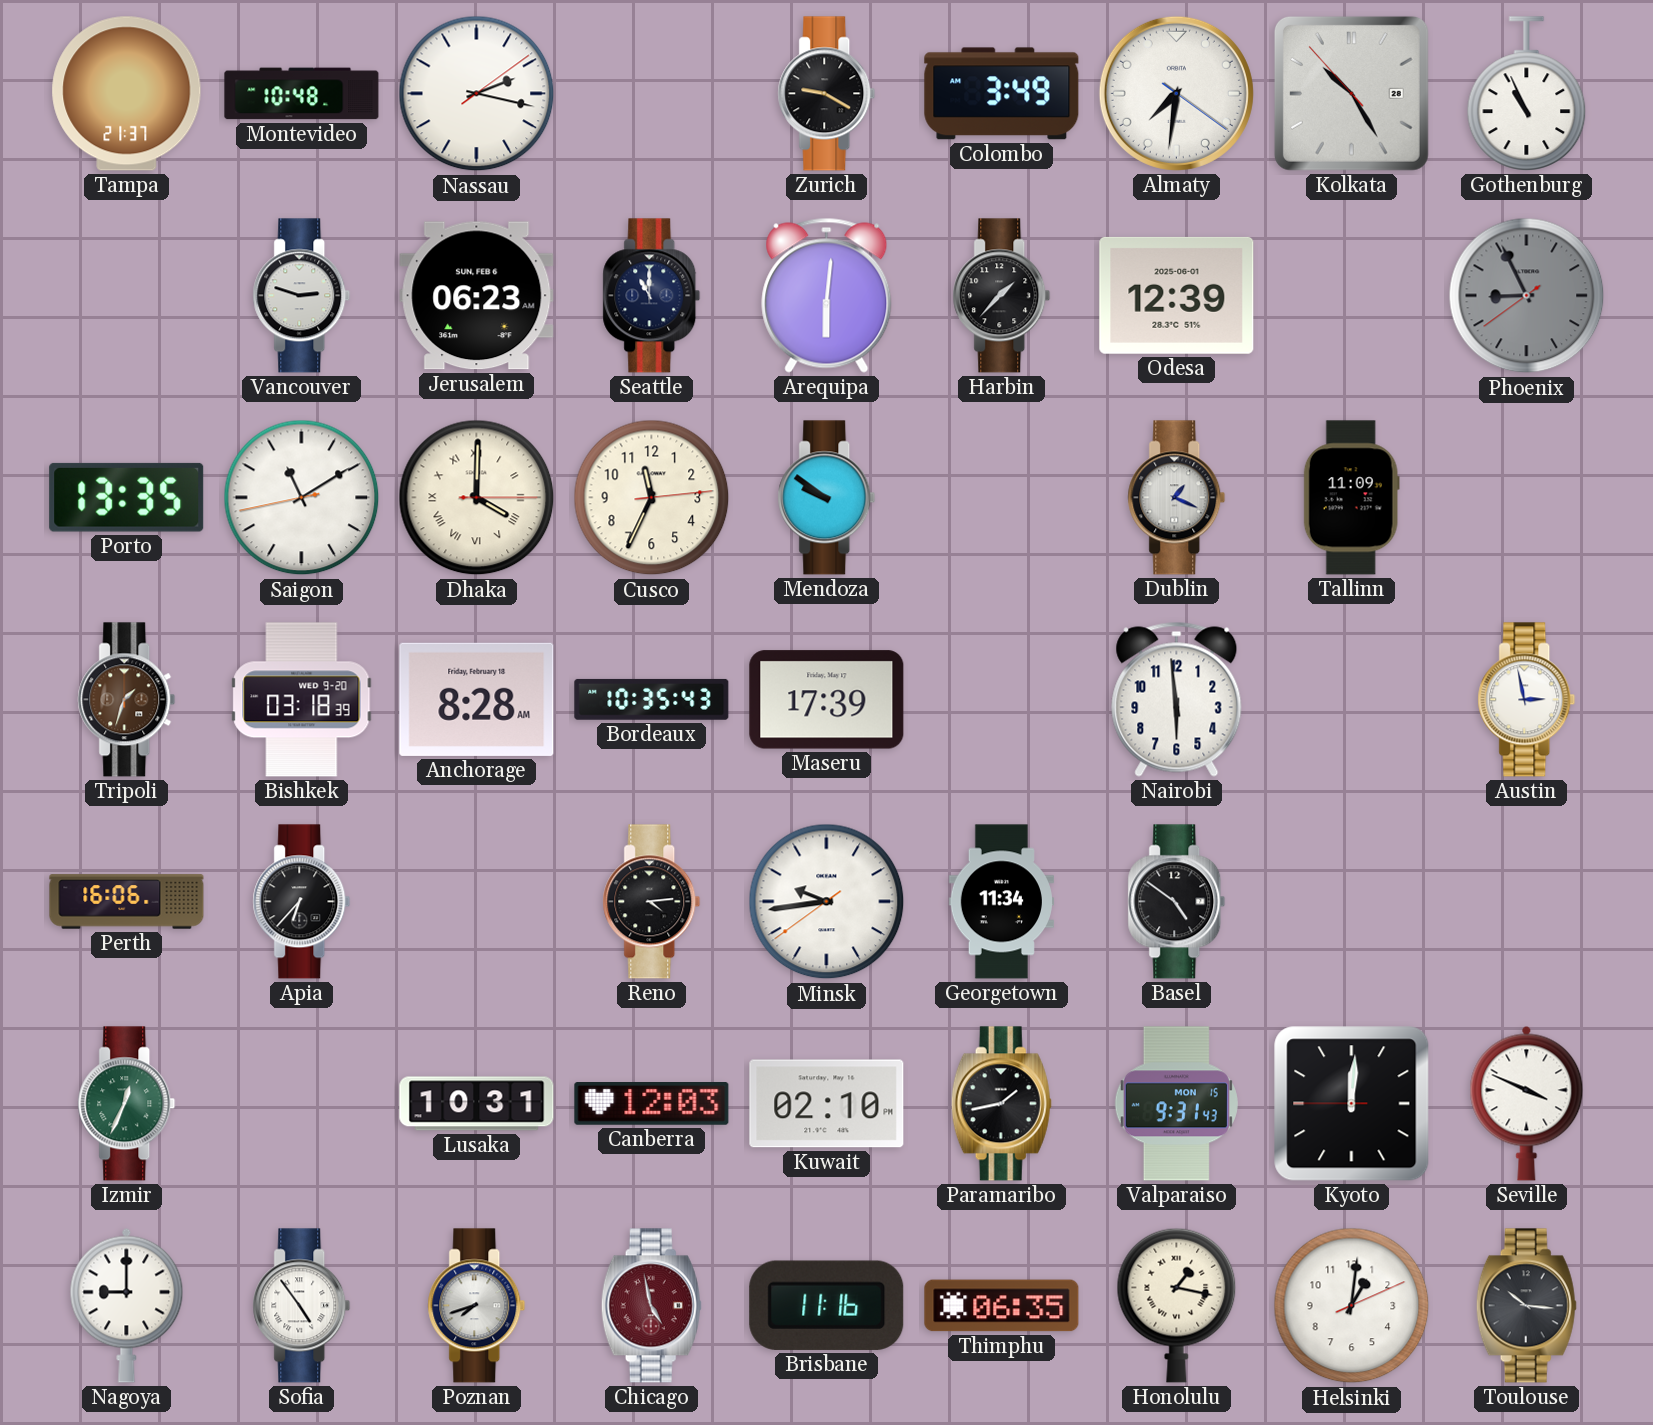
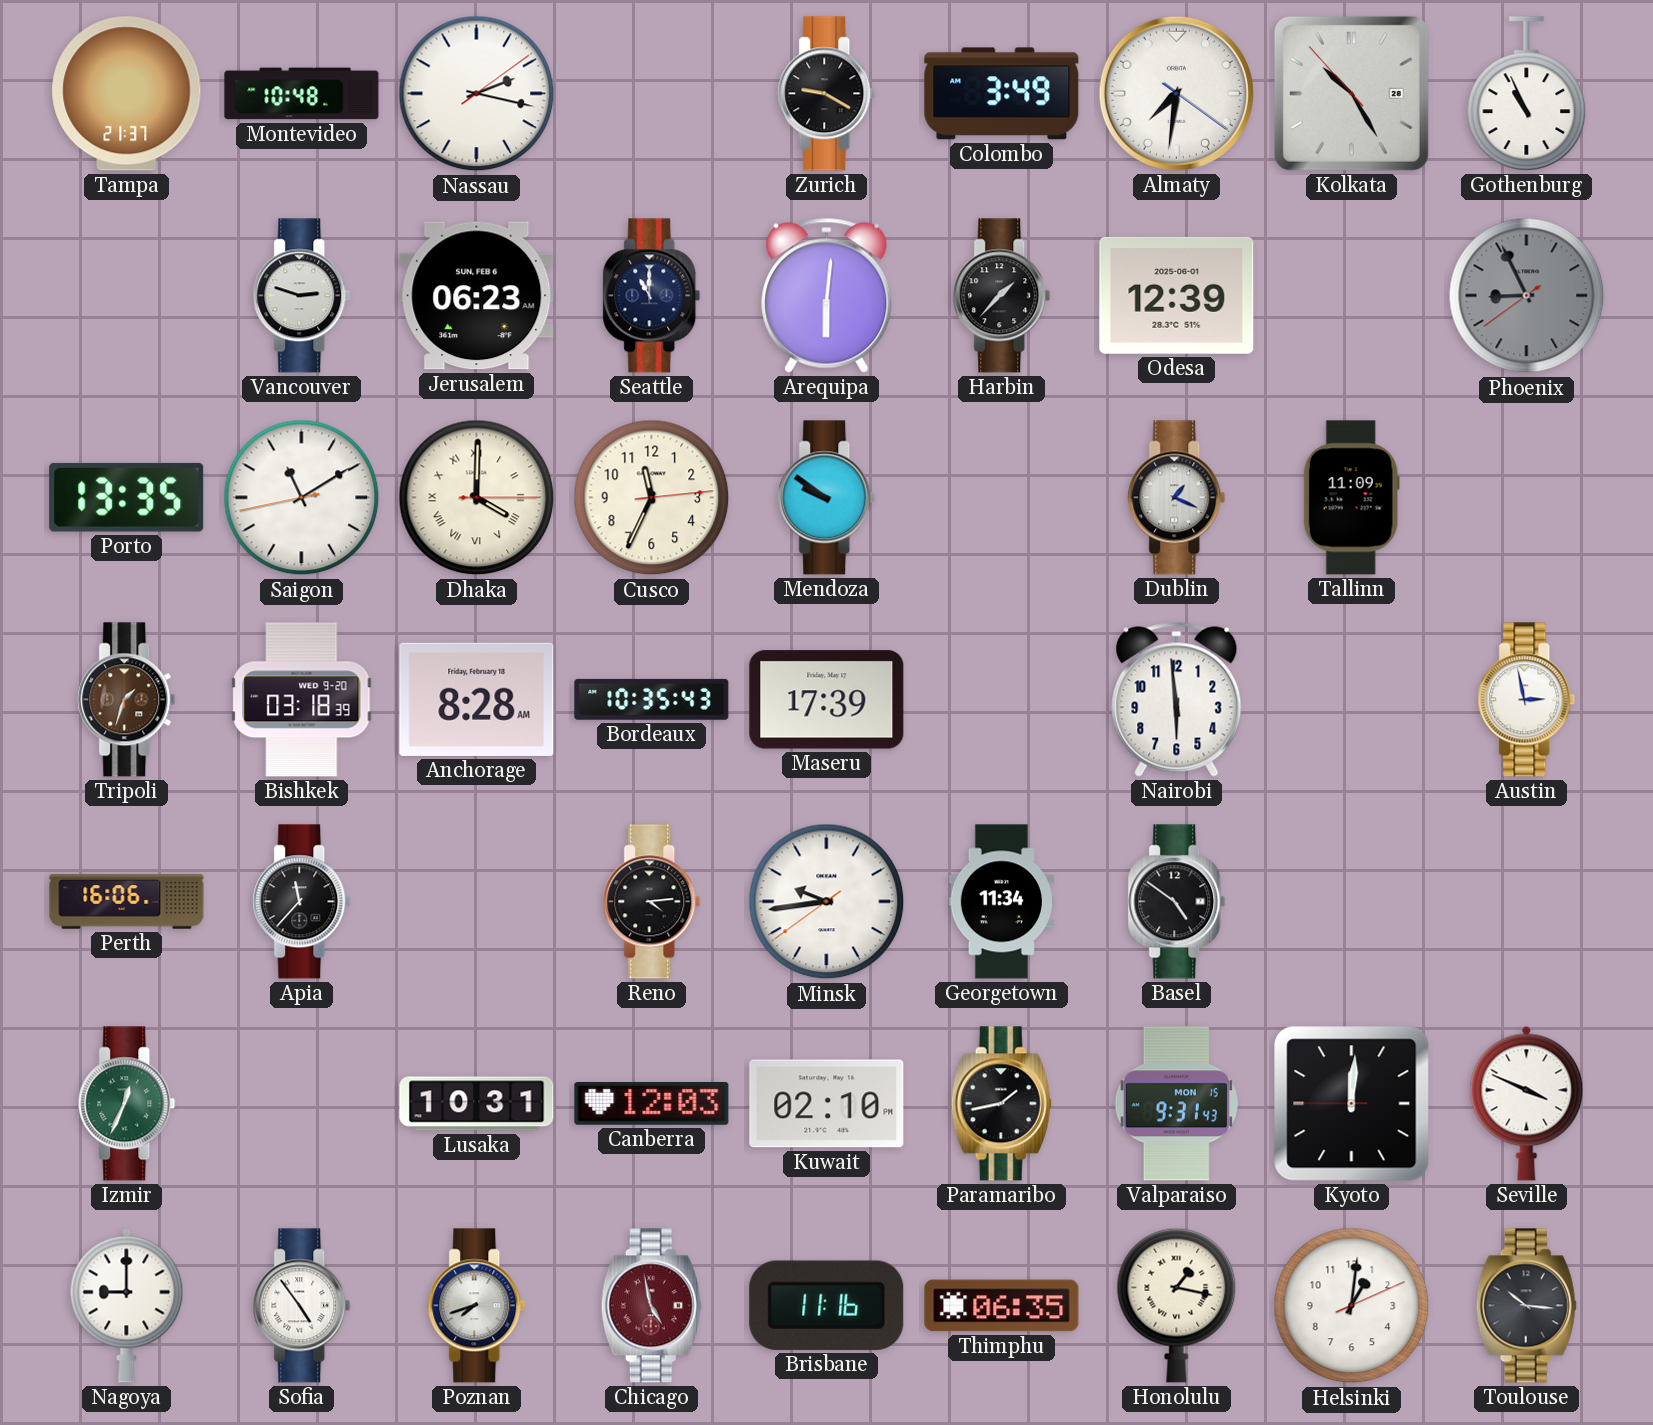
Apia: 6:37 -> 11:37
